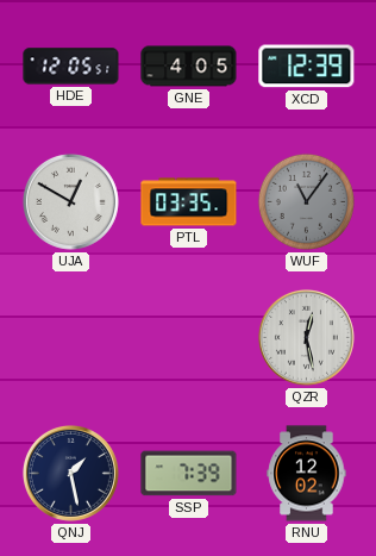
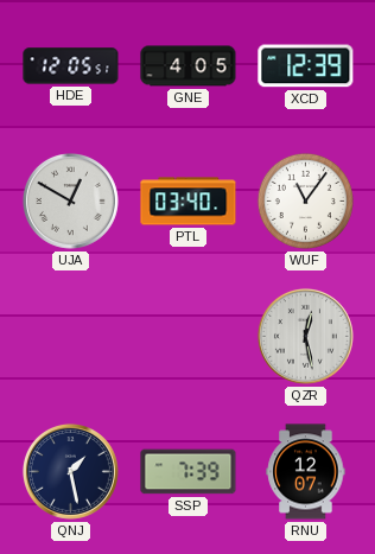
PTL: 03:35 -> 03:40
WUF dial: grey -> white
RNU: 12:02 -> 12:07
